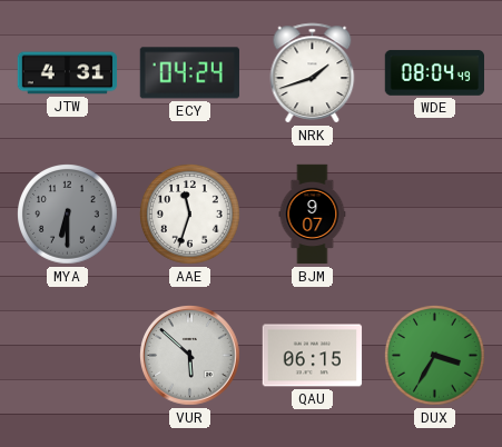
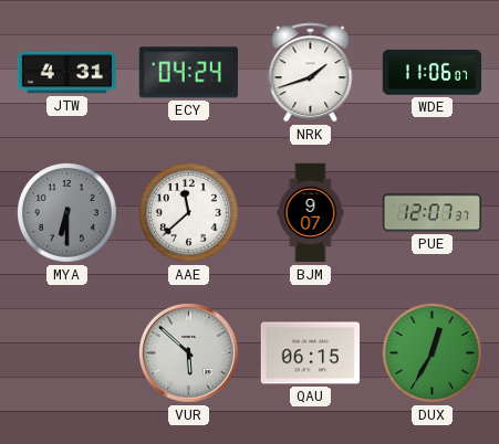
WDE: 08:04 -> 11:06
AAE: 11:33 -> 11:38
PUE: none -> 12:07
DUX: 3:35 -> 12:35
